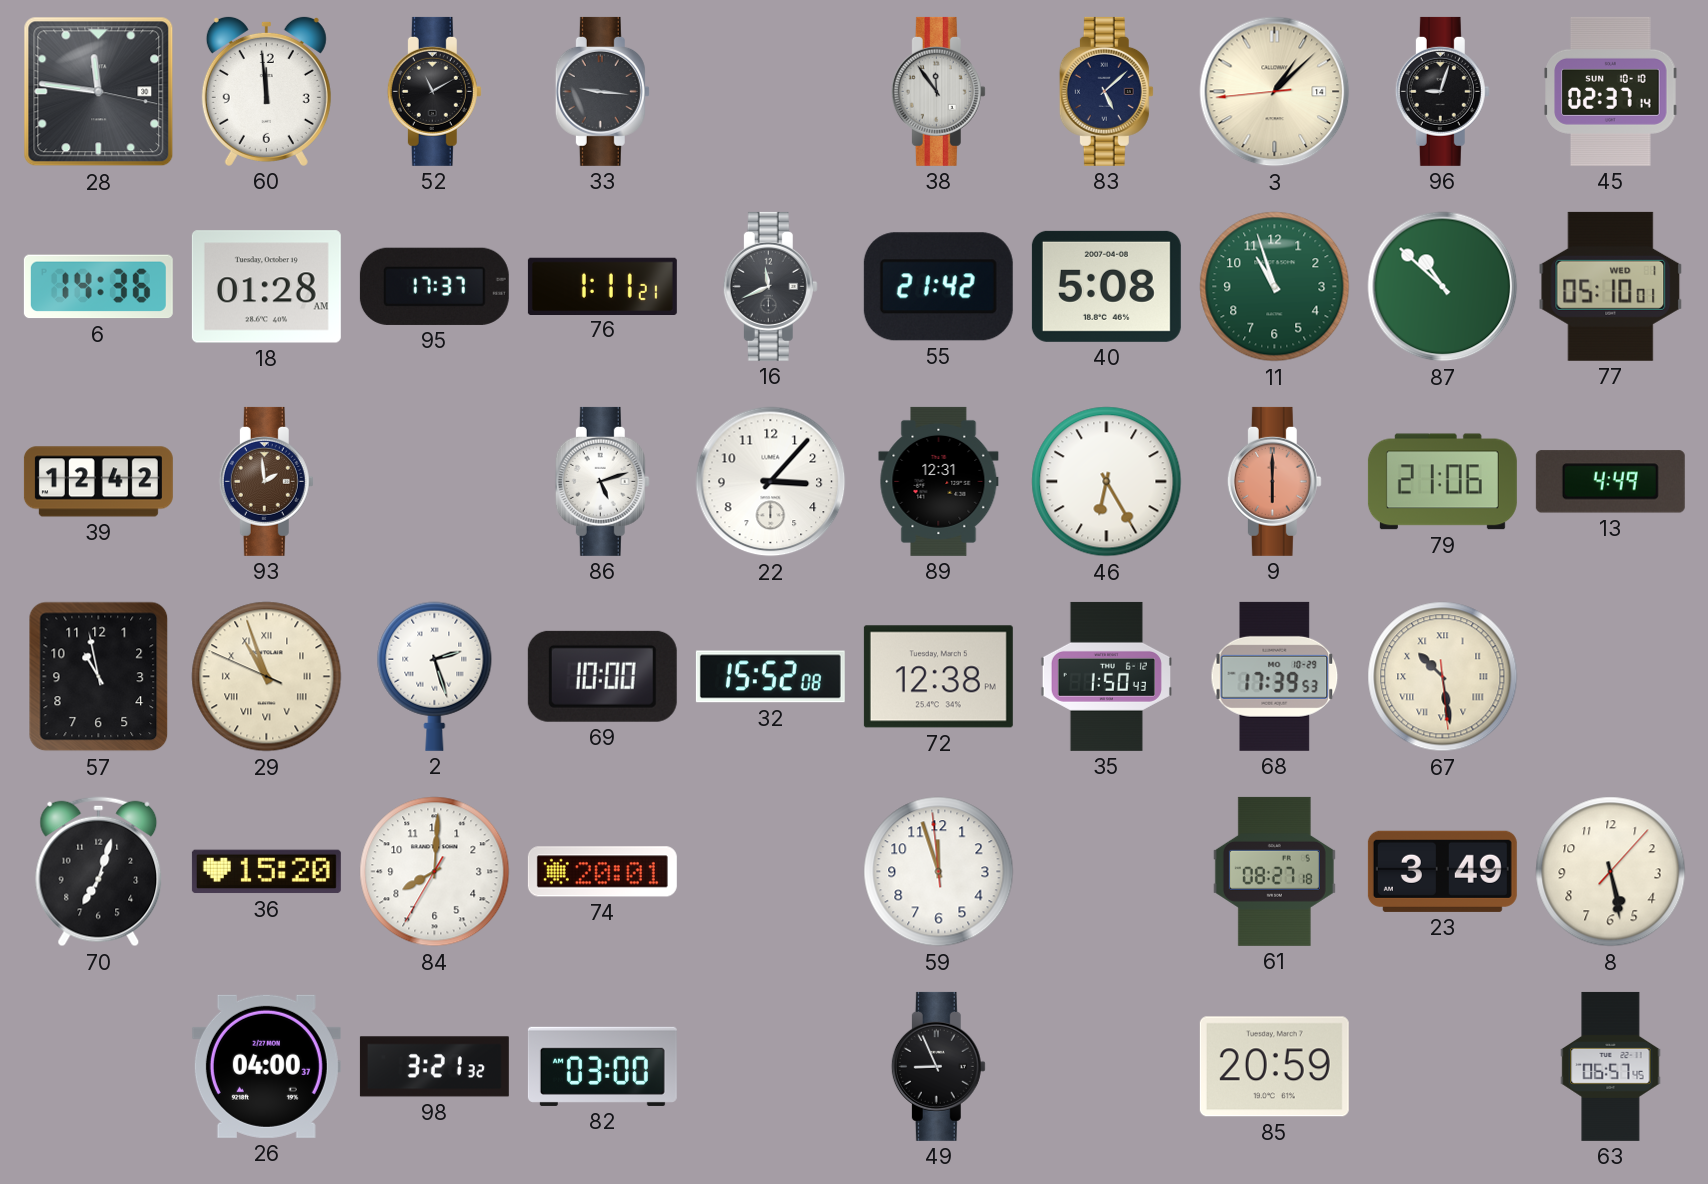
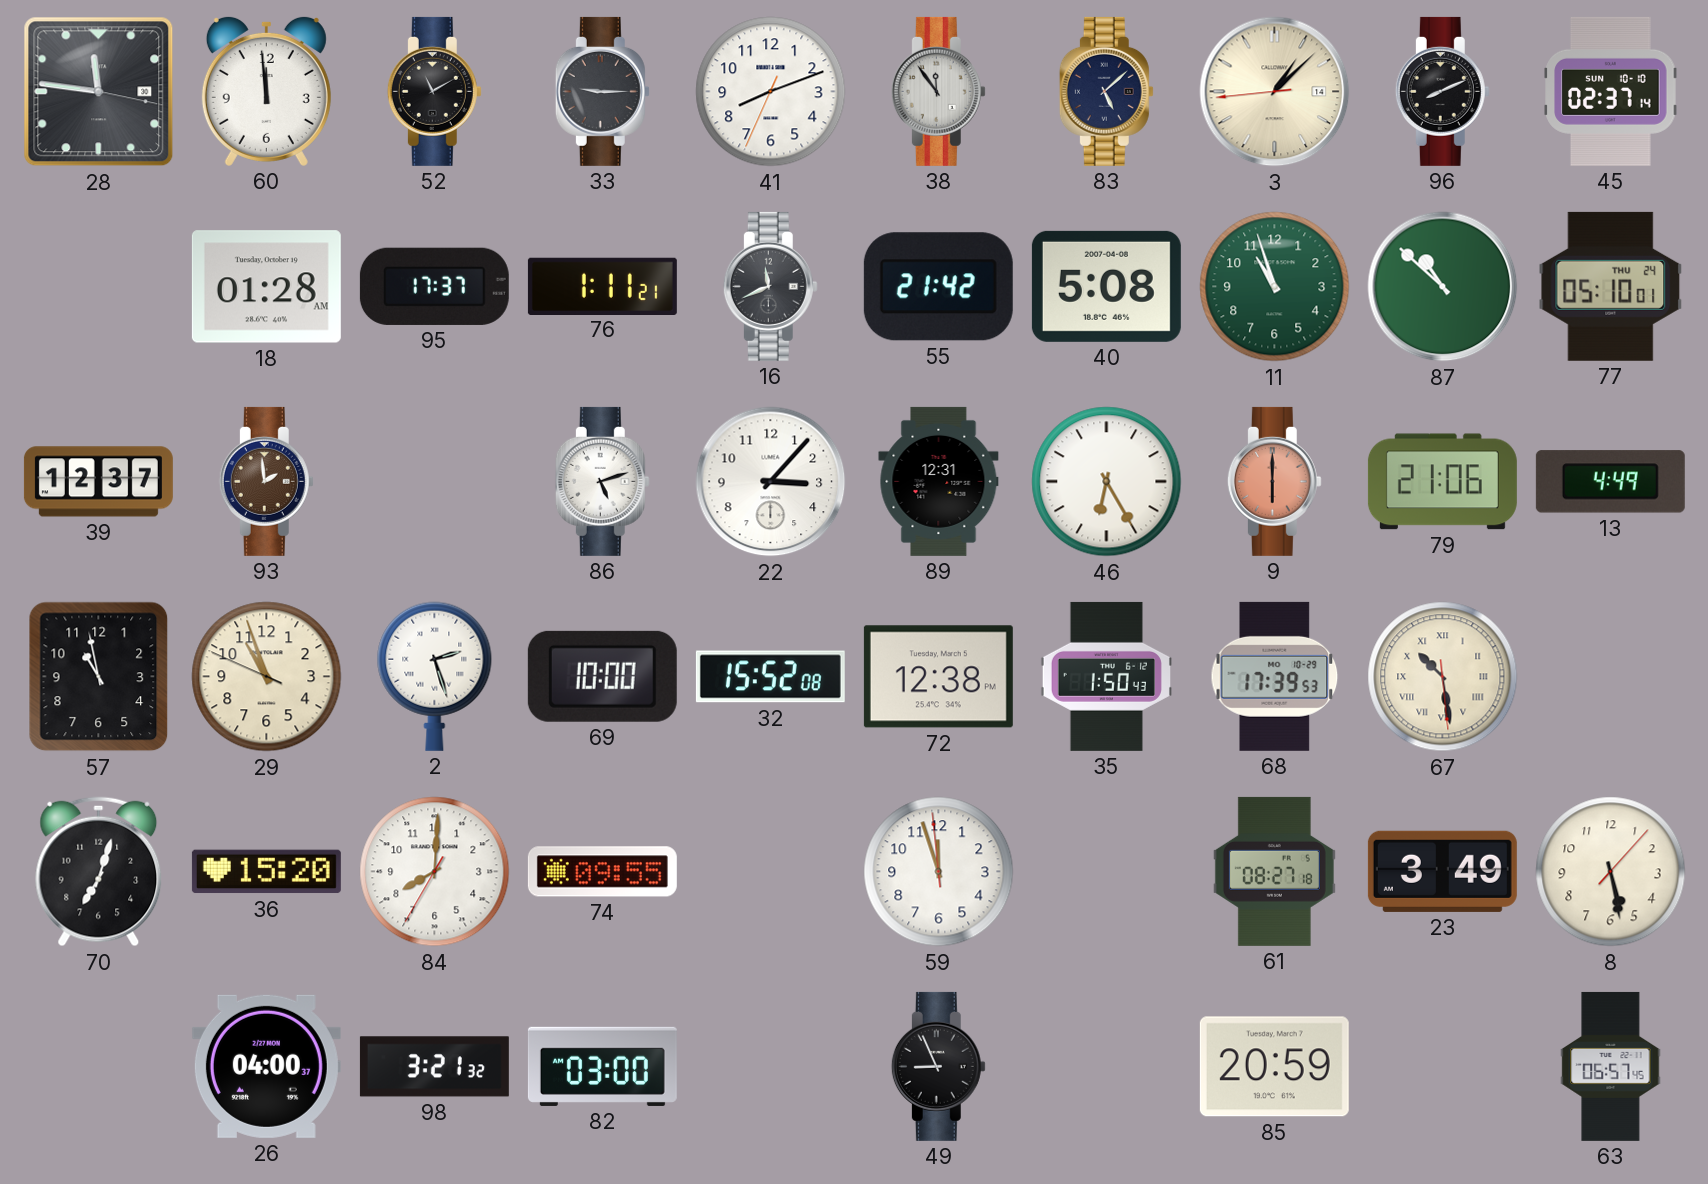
33: 9:16 -> 9:15
41: none -> 8:11
96: 9:03 -> 8:11
6: 14:36 -> none
77 date: WED 1 -> THU 24
39: 12:42 -> 12:37
29 numerals: Roman -> Arabic
74: 20:01 -> 09:55
